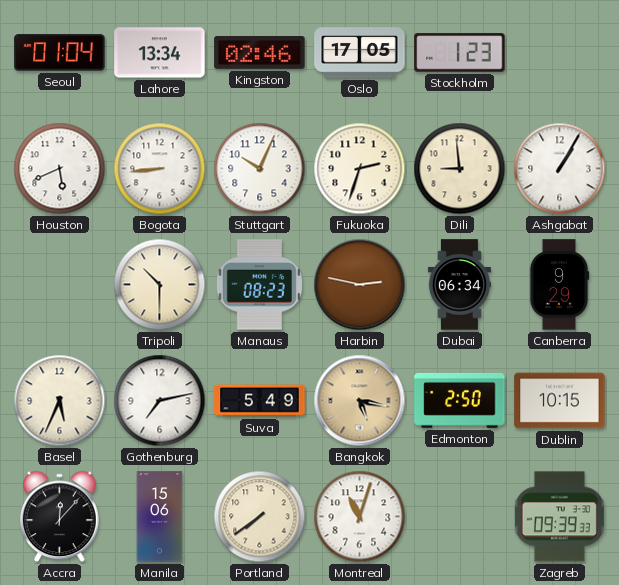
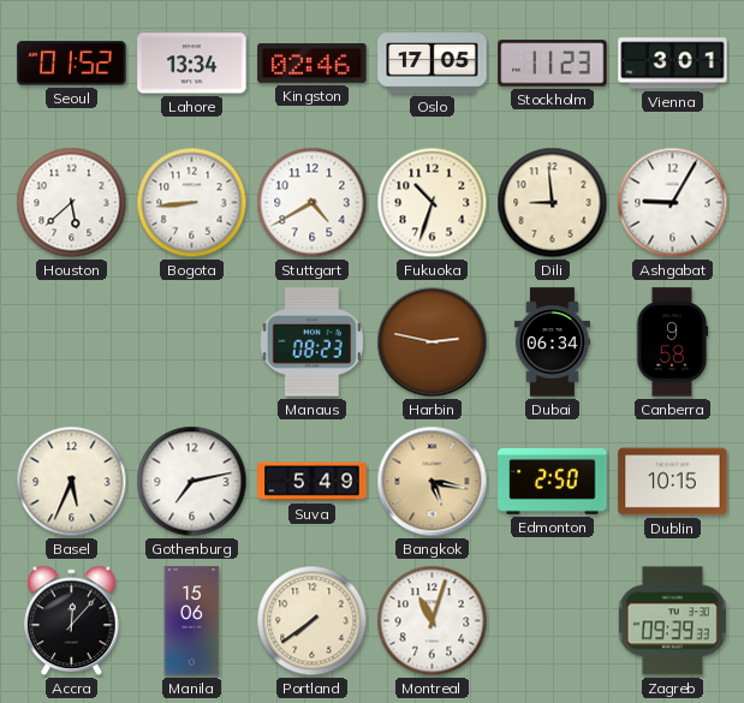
Seoul: 01:04 -> 01:52
Stockholm: 1:23 -> 11:23
Vienna: none -> 3:01
Houston: 5:41 -> 5:38
Stuttgart: 10:04 -> 4:40
Fukuoka: 2:33 -> 10:33
Ashgabat: 1:05 -> 9:05
Tripoli: 10:30 -> none
Canberra: 9:29 -> 9:58
